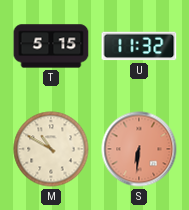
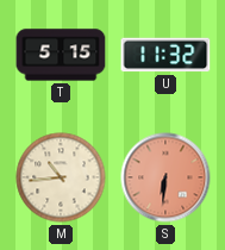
M: 10:50 -> 10:44
